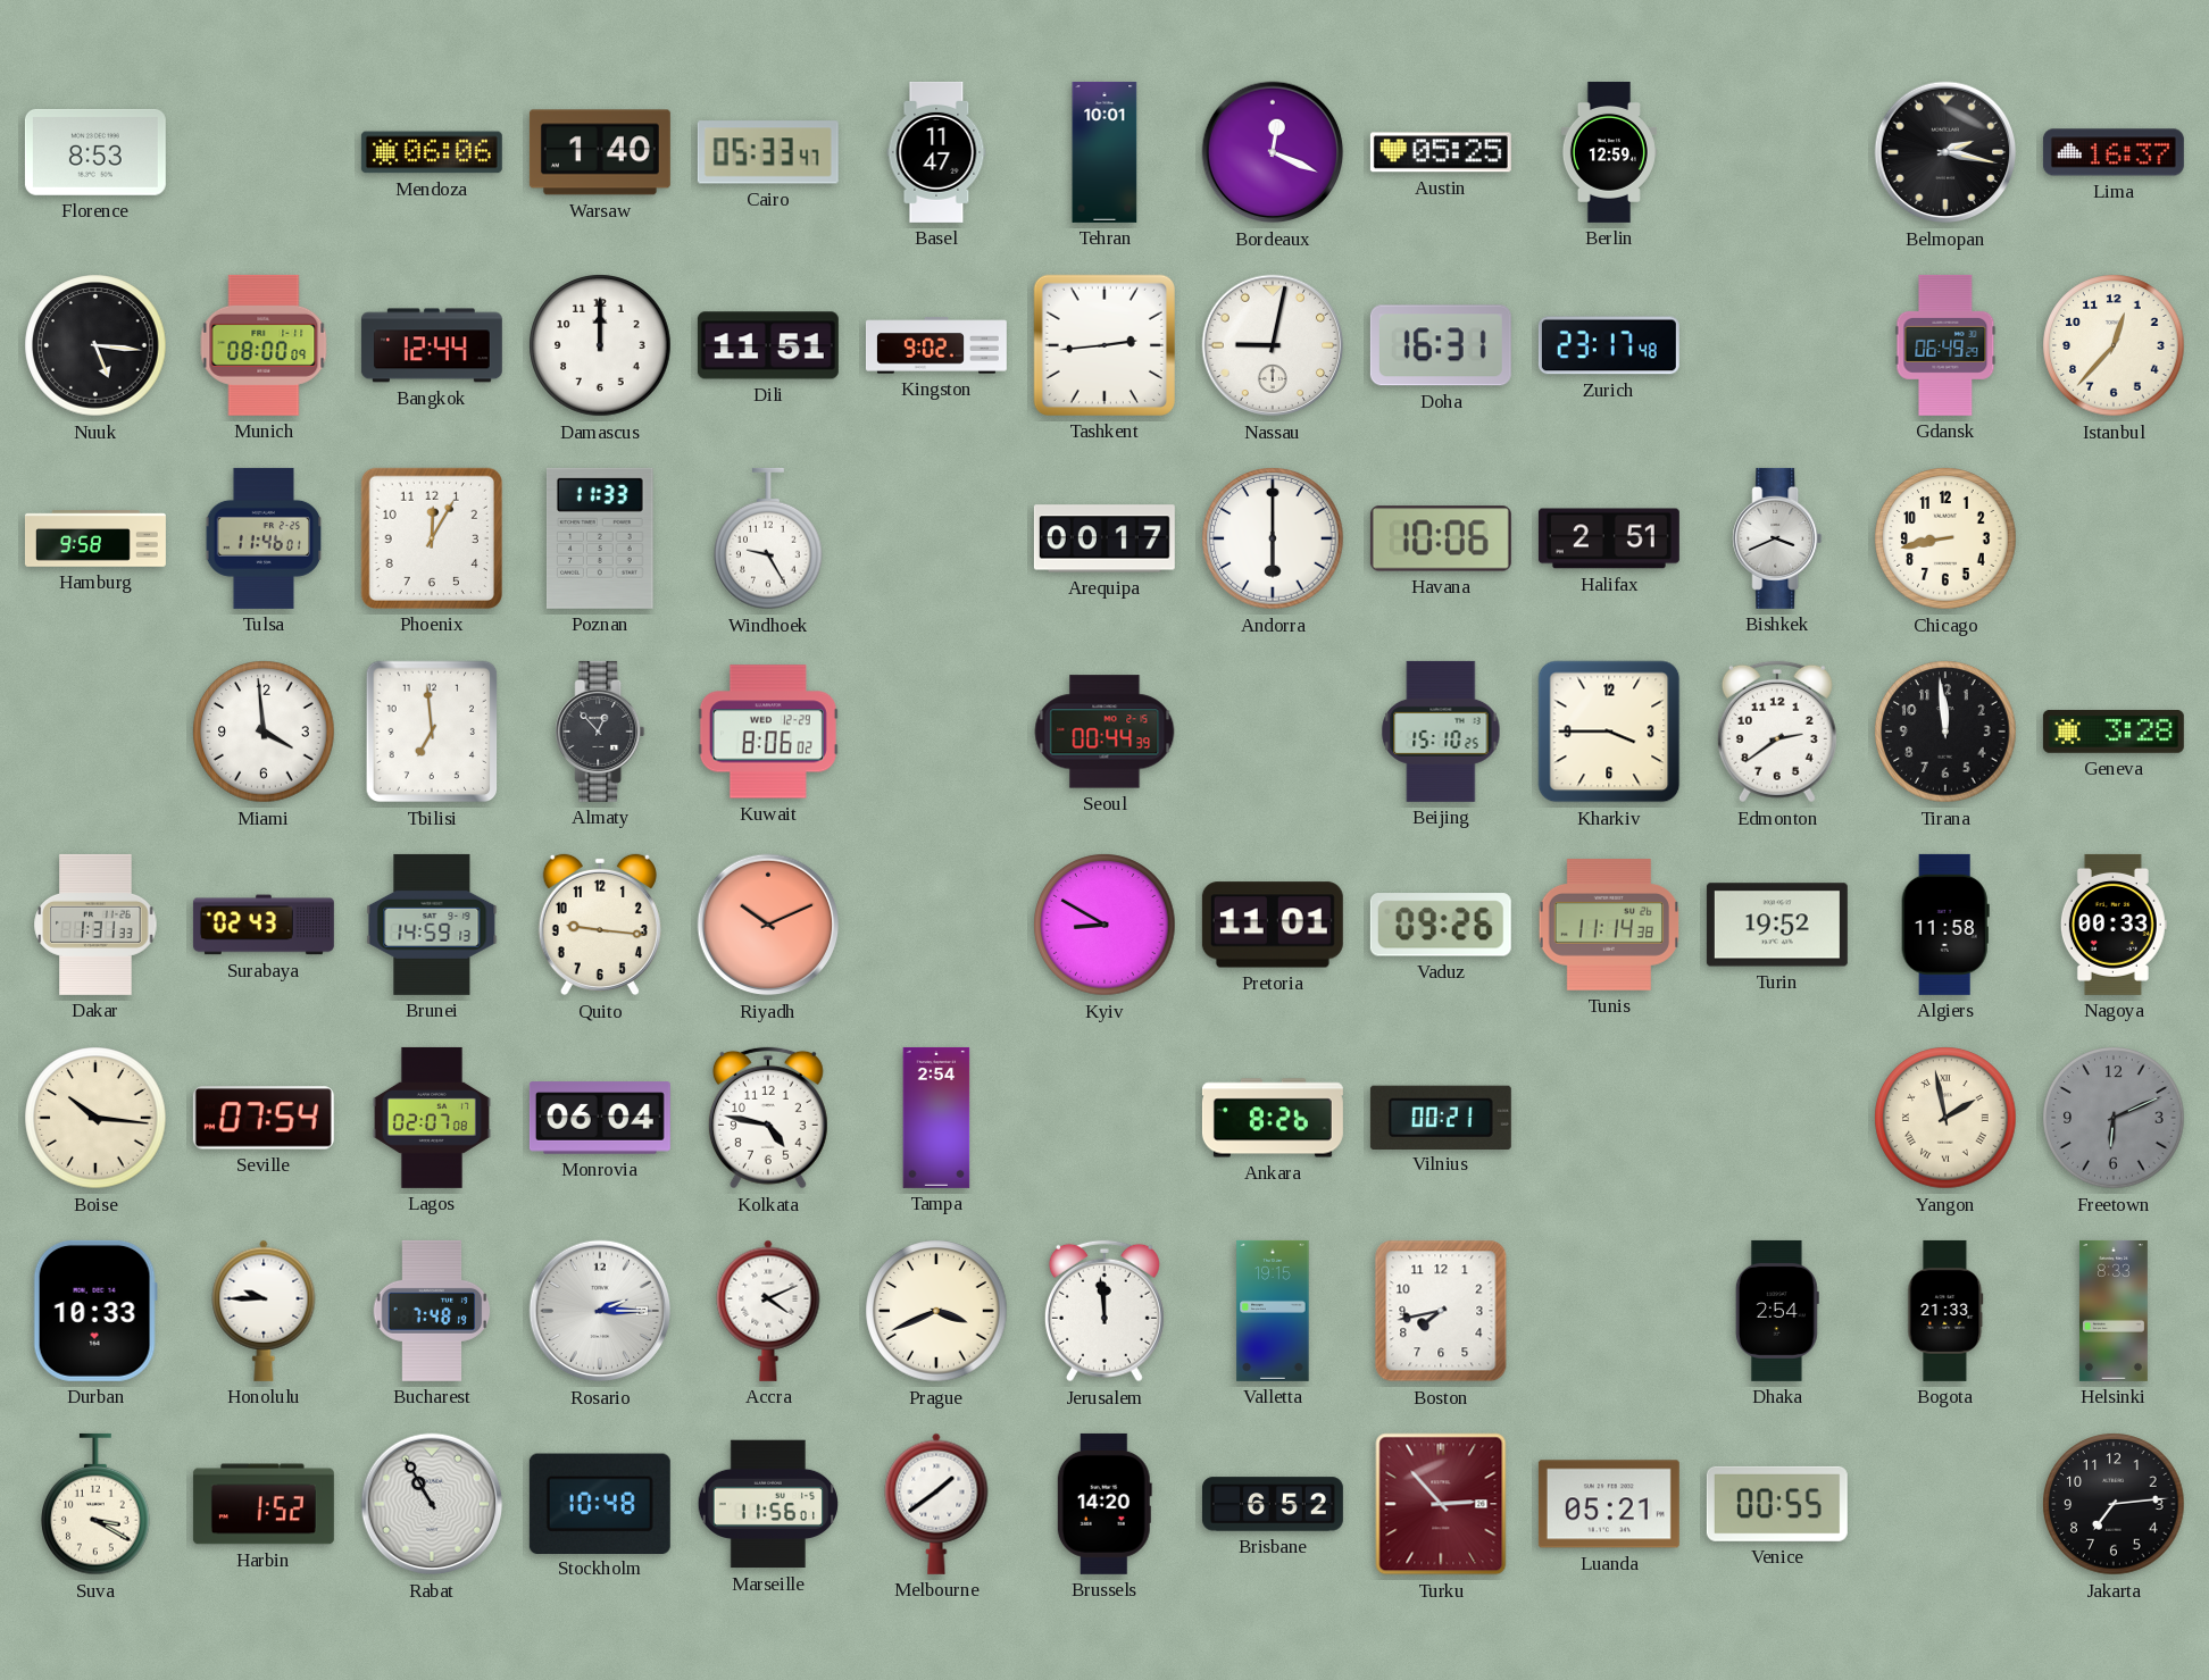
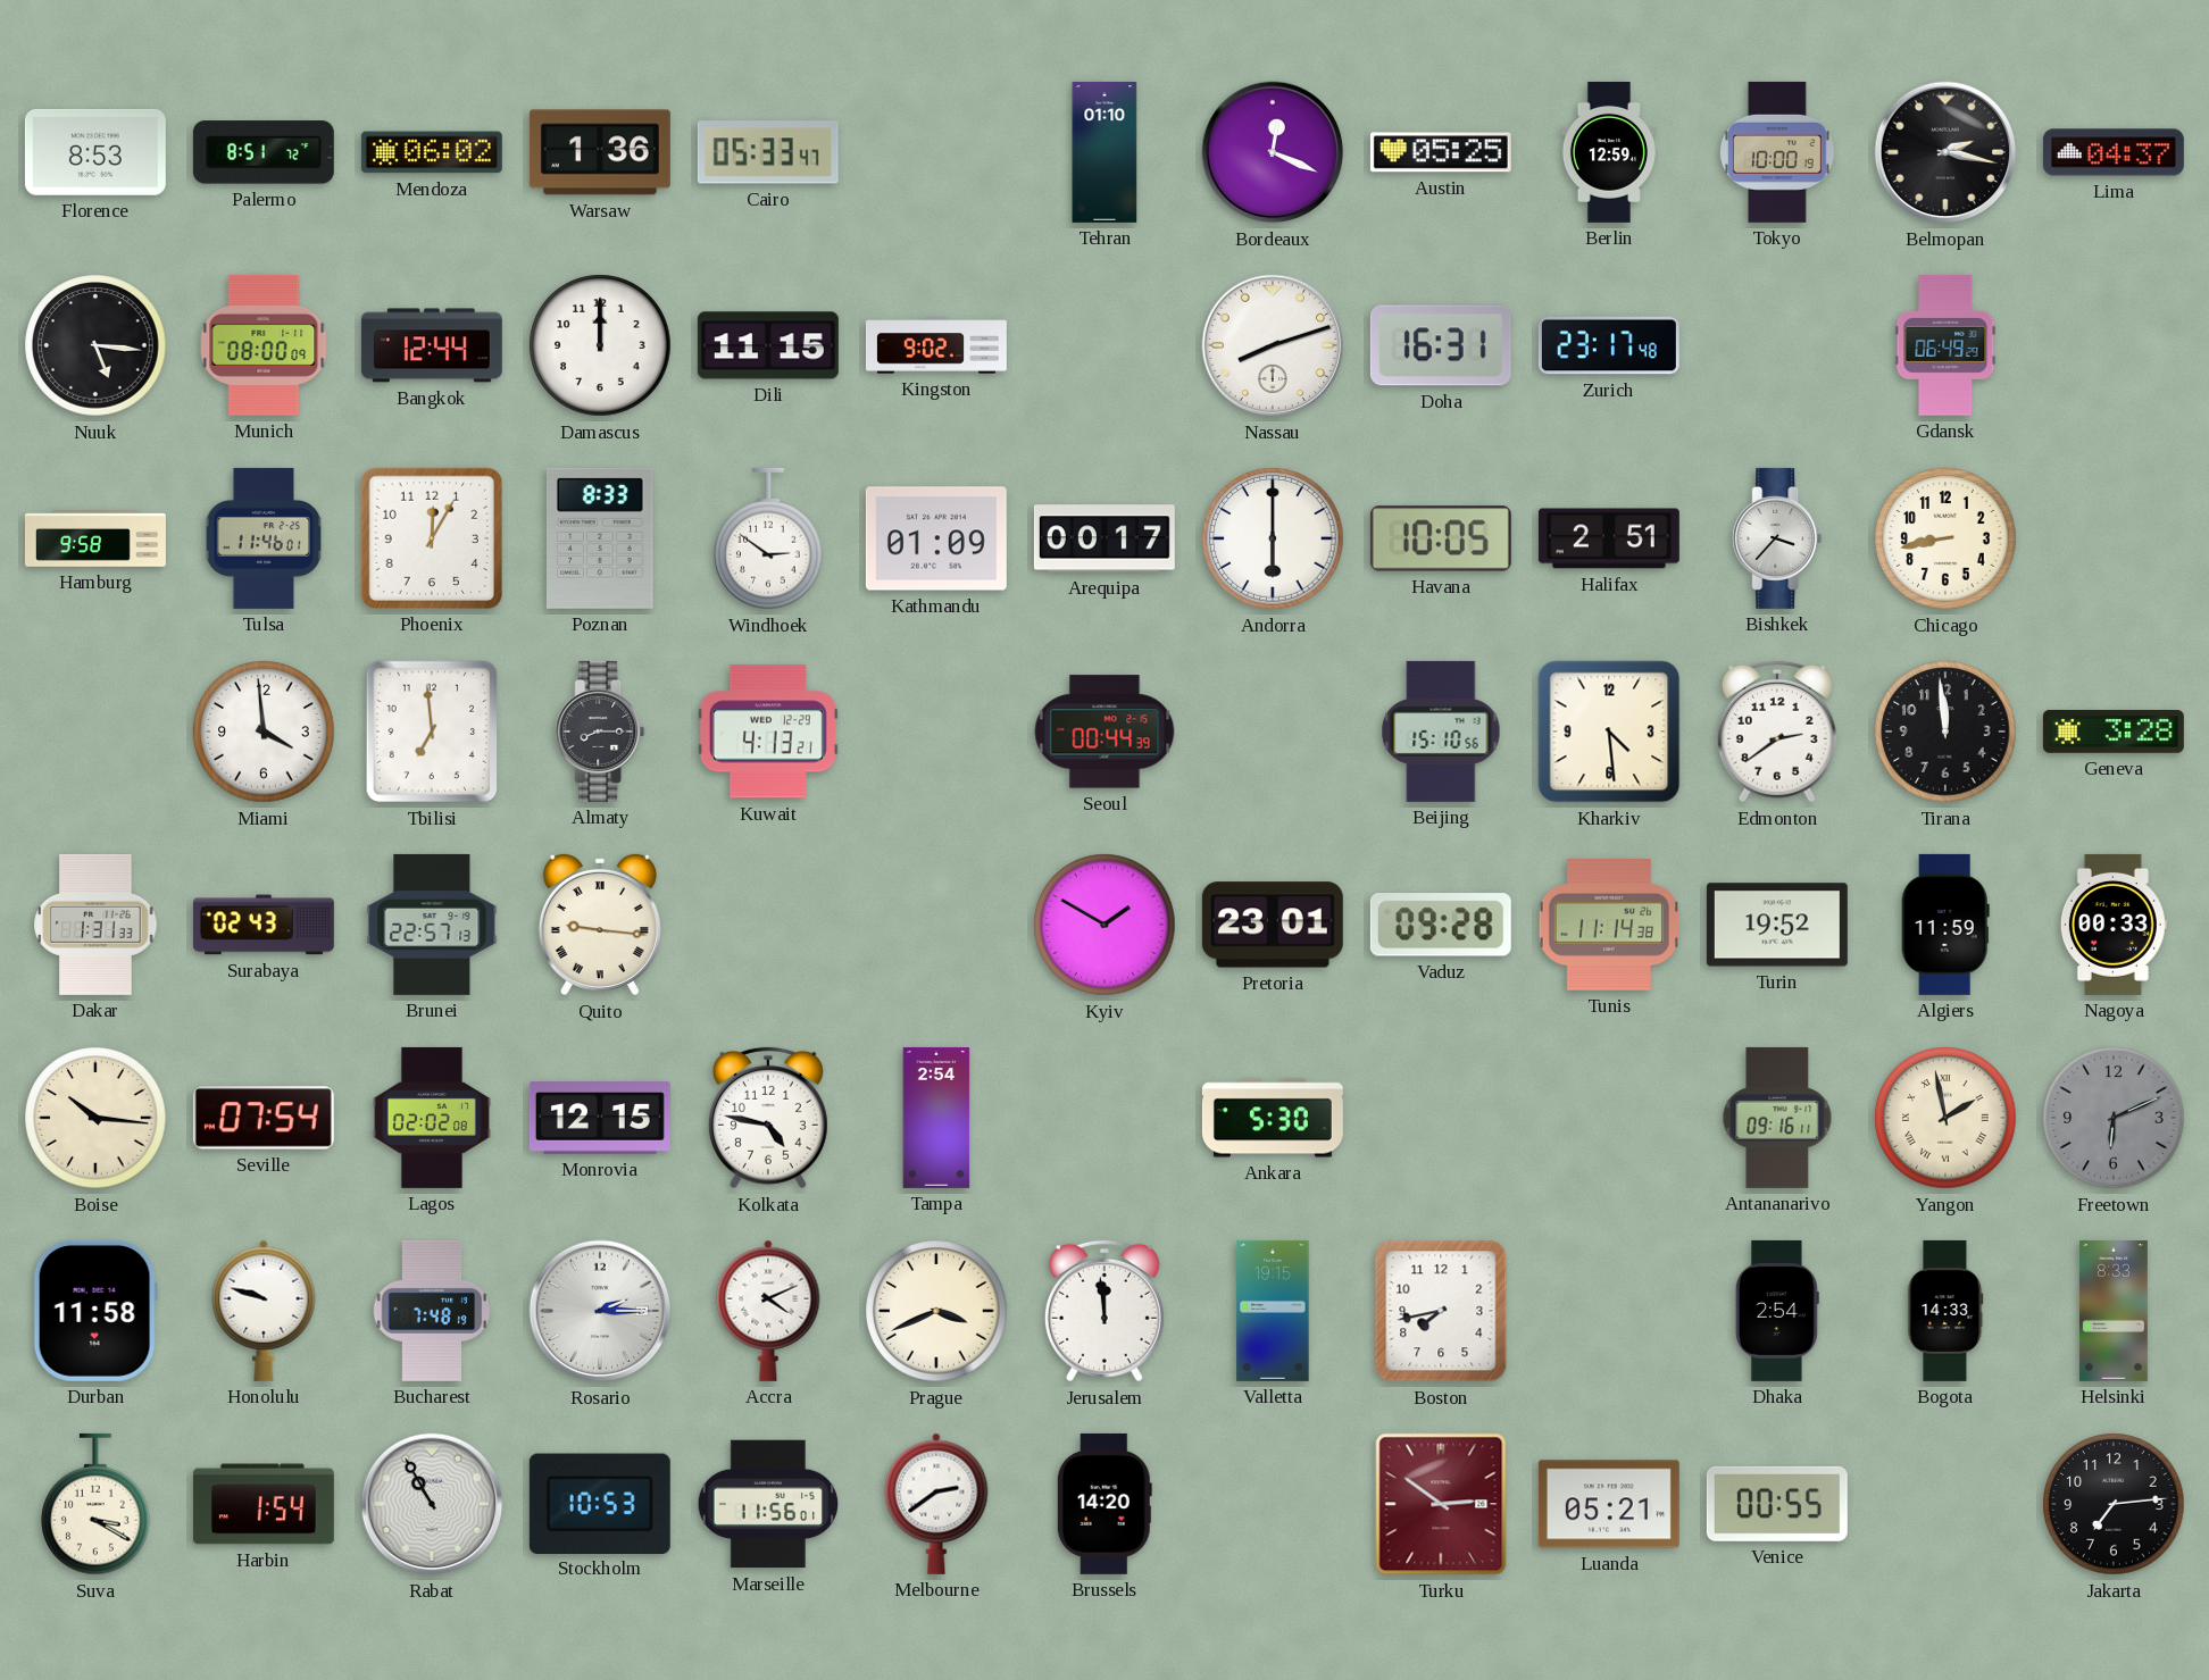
Palermo: none -> 8:51
Mendoza: 06:06 -> 06:02
Warsaw: 1:40 -> 1:36
Basel: 11:47 -> none
Tehran: 10:01 -> 01:10
Tokyo: none -> 10:00
Lima: 16:37 -> 04:37
Dili: 11:51 -> 11:15
Tashkent: 2:44 -> none
Nassau: 9:02 -> 8:12
Istanbul: 12:37 -> none
Poznan: 11:33 -> 8:33
Windhoek: 9:25 -> 2:51
Kathmandu: none -> 01:09
Havana: 10:06 -> 10:05
Bishkek: 3:41 -> 3:37
Almaty: 12:53 -> 8:15
Kuwait: 8:06 -> 4:13
Beijing: 15:10:25 -> 15:10:56
Kharkiv: 3:45 -> 4:29
Brunei: 14:59 -> 22:57
Quito numerals: Arabic -> Roman
Riyadh: 10:11 -> none
Kyiv: 8:50 -> 1:50
Pretoria: 11:01 -> 23:01
Vaduz: 09:26 -> 09:28
Algiers: 11:58 -> 11:59
Lagos: 02:07 -> 02:02
Monrovia: 06:04 -> 12:15
Ankara: 8:26 -> 5:30
Vilnius: 00:21 -> none
Antananarivo: none -> 09:16
Durban: 10:33 -> 11:58
Honolulu: 9:45 -> 9:48
Bogota: 21:33 -> 14:33
Harbin: 1:52 -> 1:54
Stockholm: 10:48 -> 10:53
Melbourne: 1:39 -> 2:39
Brisbane: 6:52 -> none
Turku: 2:53 -> 2:51
